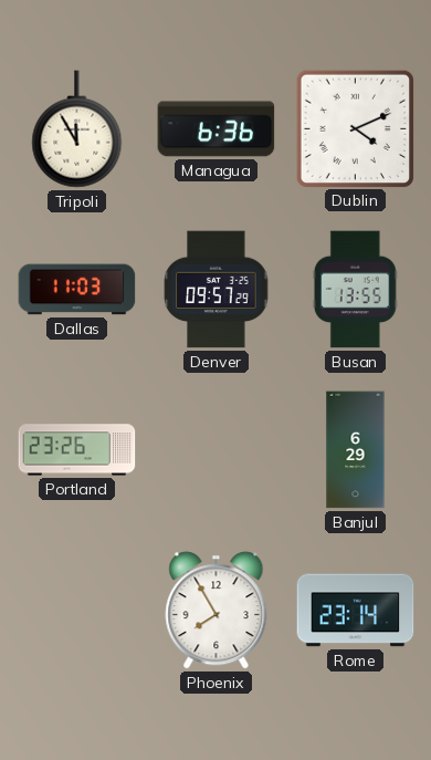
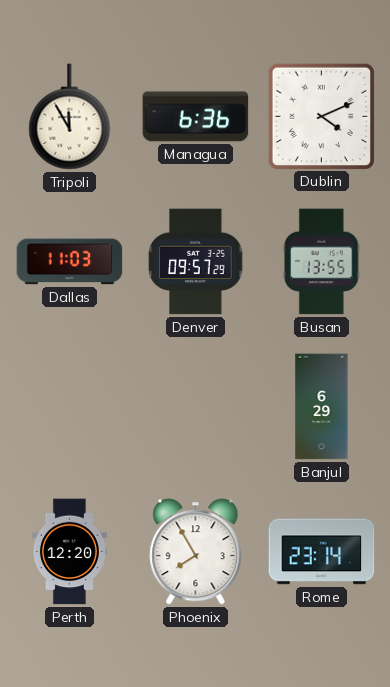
Portland: 23:26 -> none
Perth: none -> 12:20
